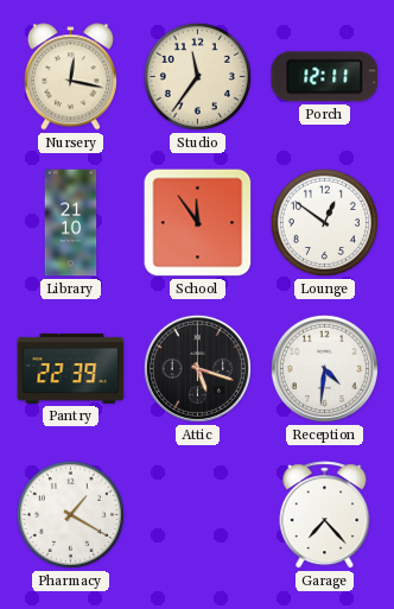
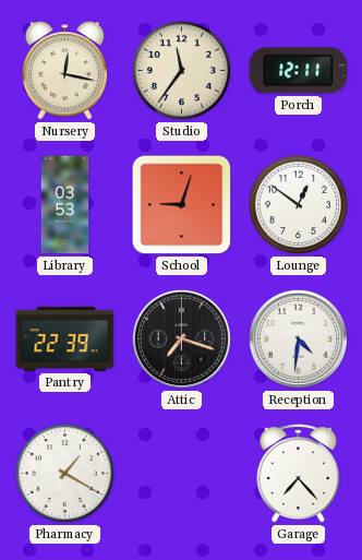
Library: 21:10 -> 03:53
School: 11:54 -> 9:03
Attic: 5:18 -> 7:18
